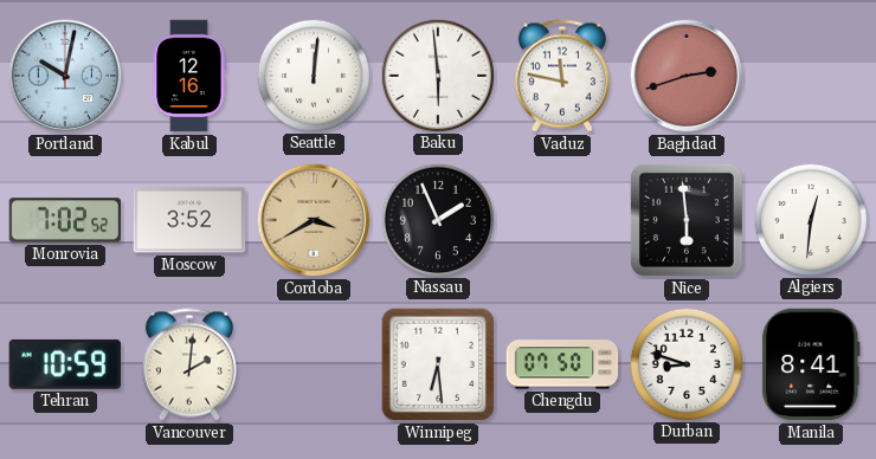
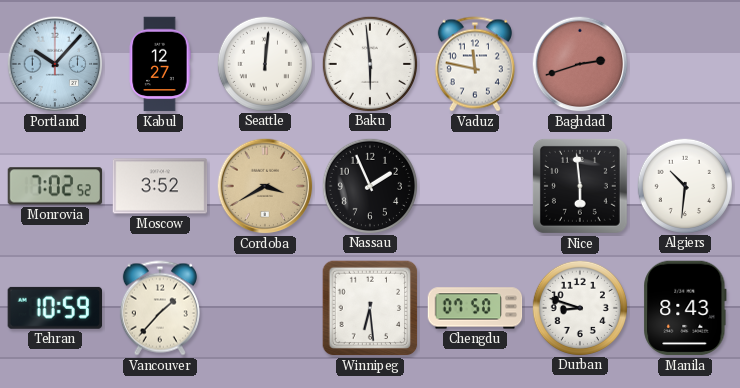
Portland: 10:02 -> 10:07
Kabul: 12:16 -> 12:27
Algiers: 12:31 -> 10:31
Vancouver: 2:01 -> 1:37
Manila: 8:41 -> 8:43
